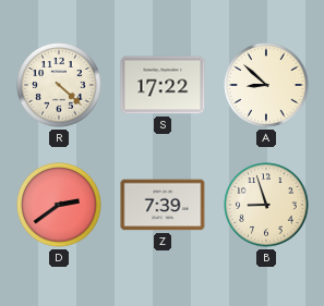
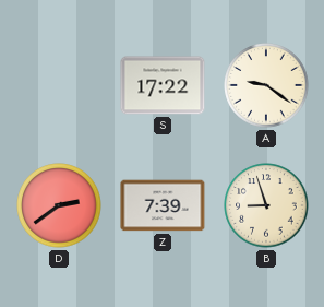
R: 4:22 -> none
A: 8:52 -> 9:21
